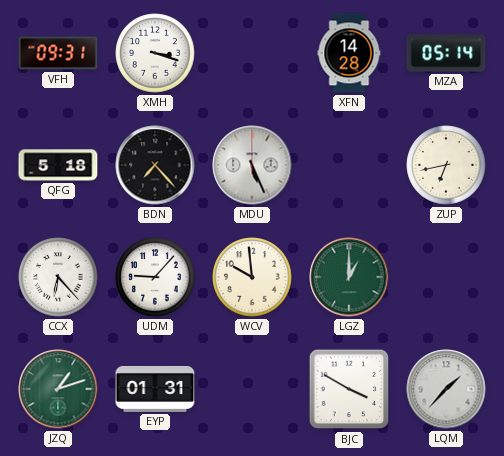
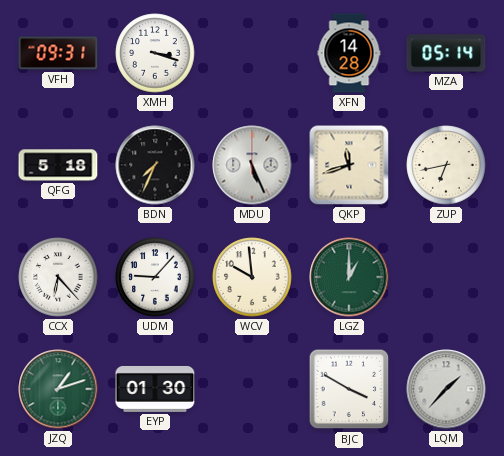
BDN: 7:23 -> 7:34
QKP: none -> 11:42
EYP: 01:31 -> 01:30
